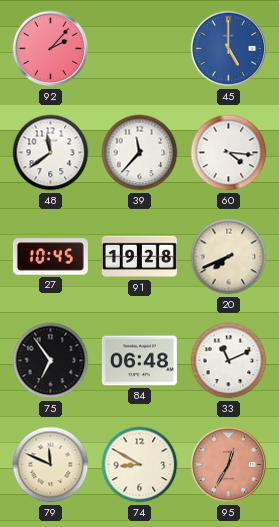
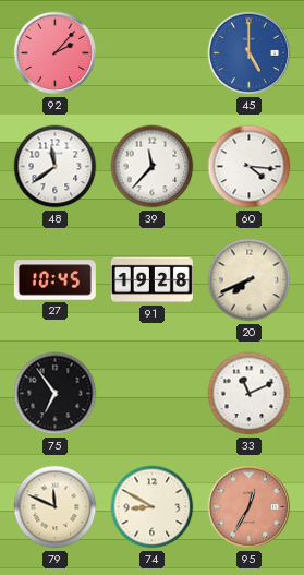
84: 06:48 -> none
